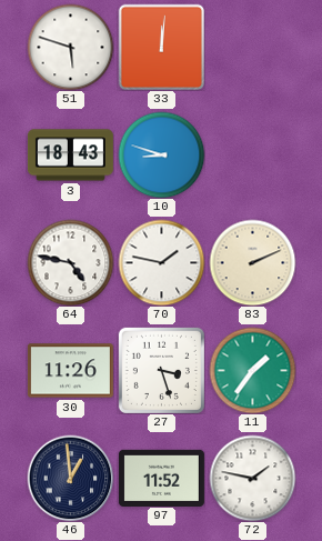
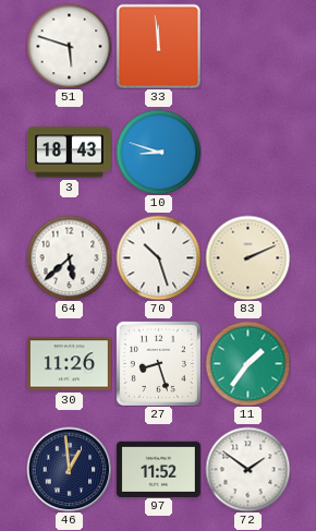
33: 12:01 -> 11:59
64: 4:47 -> 5:38
70: 1:47 -> 10:27
27: 3:27 -> 8:27
72: 1:47 -> 1:51
